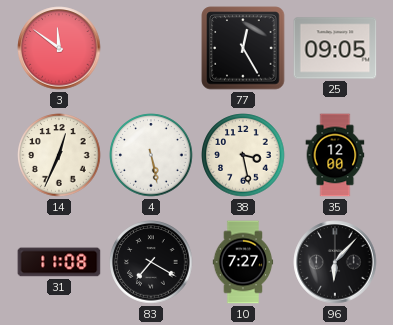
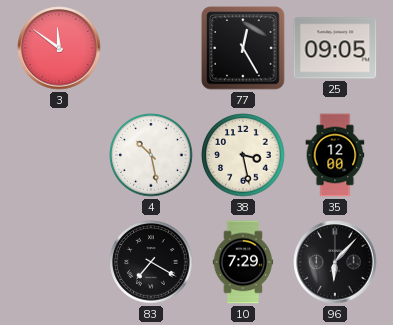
14: 12:34 -> none
4: 5:28 -> 10:28
31: 11:08 -> none
10: 7:27 -> 7:29
